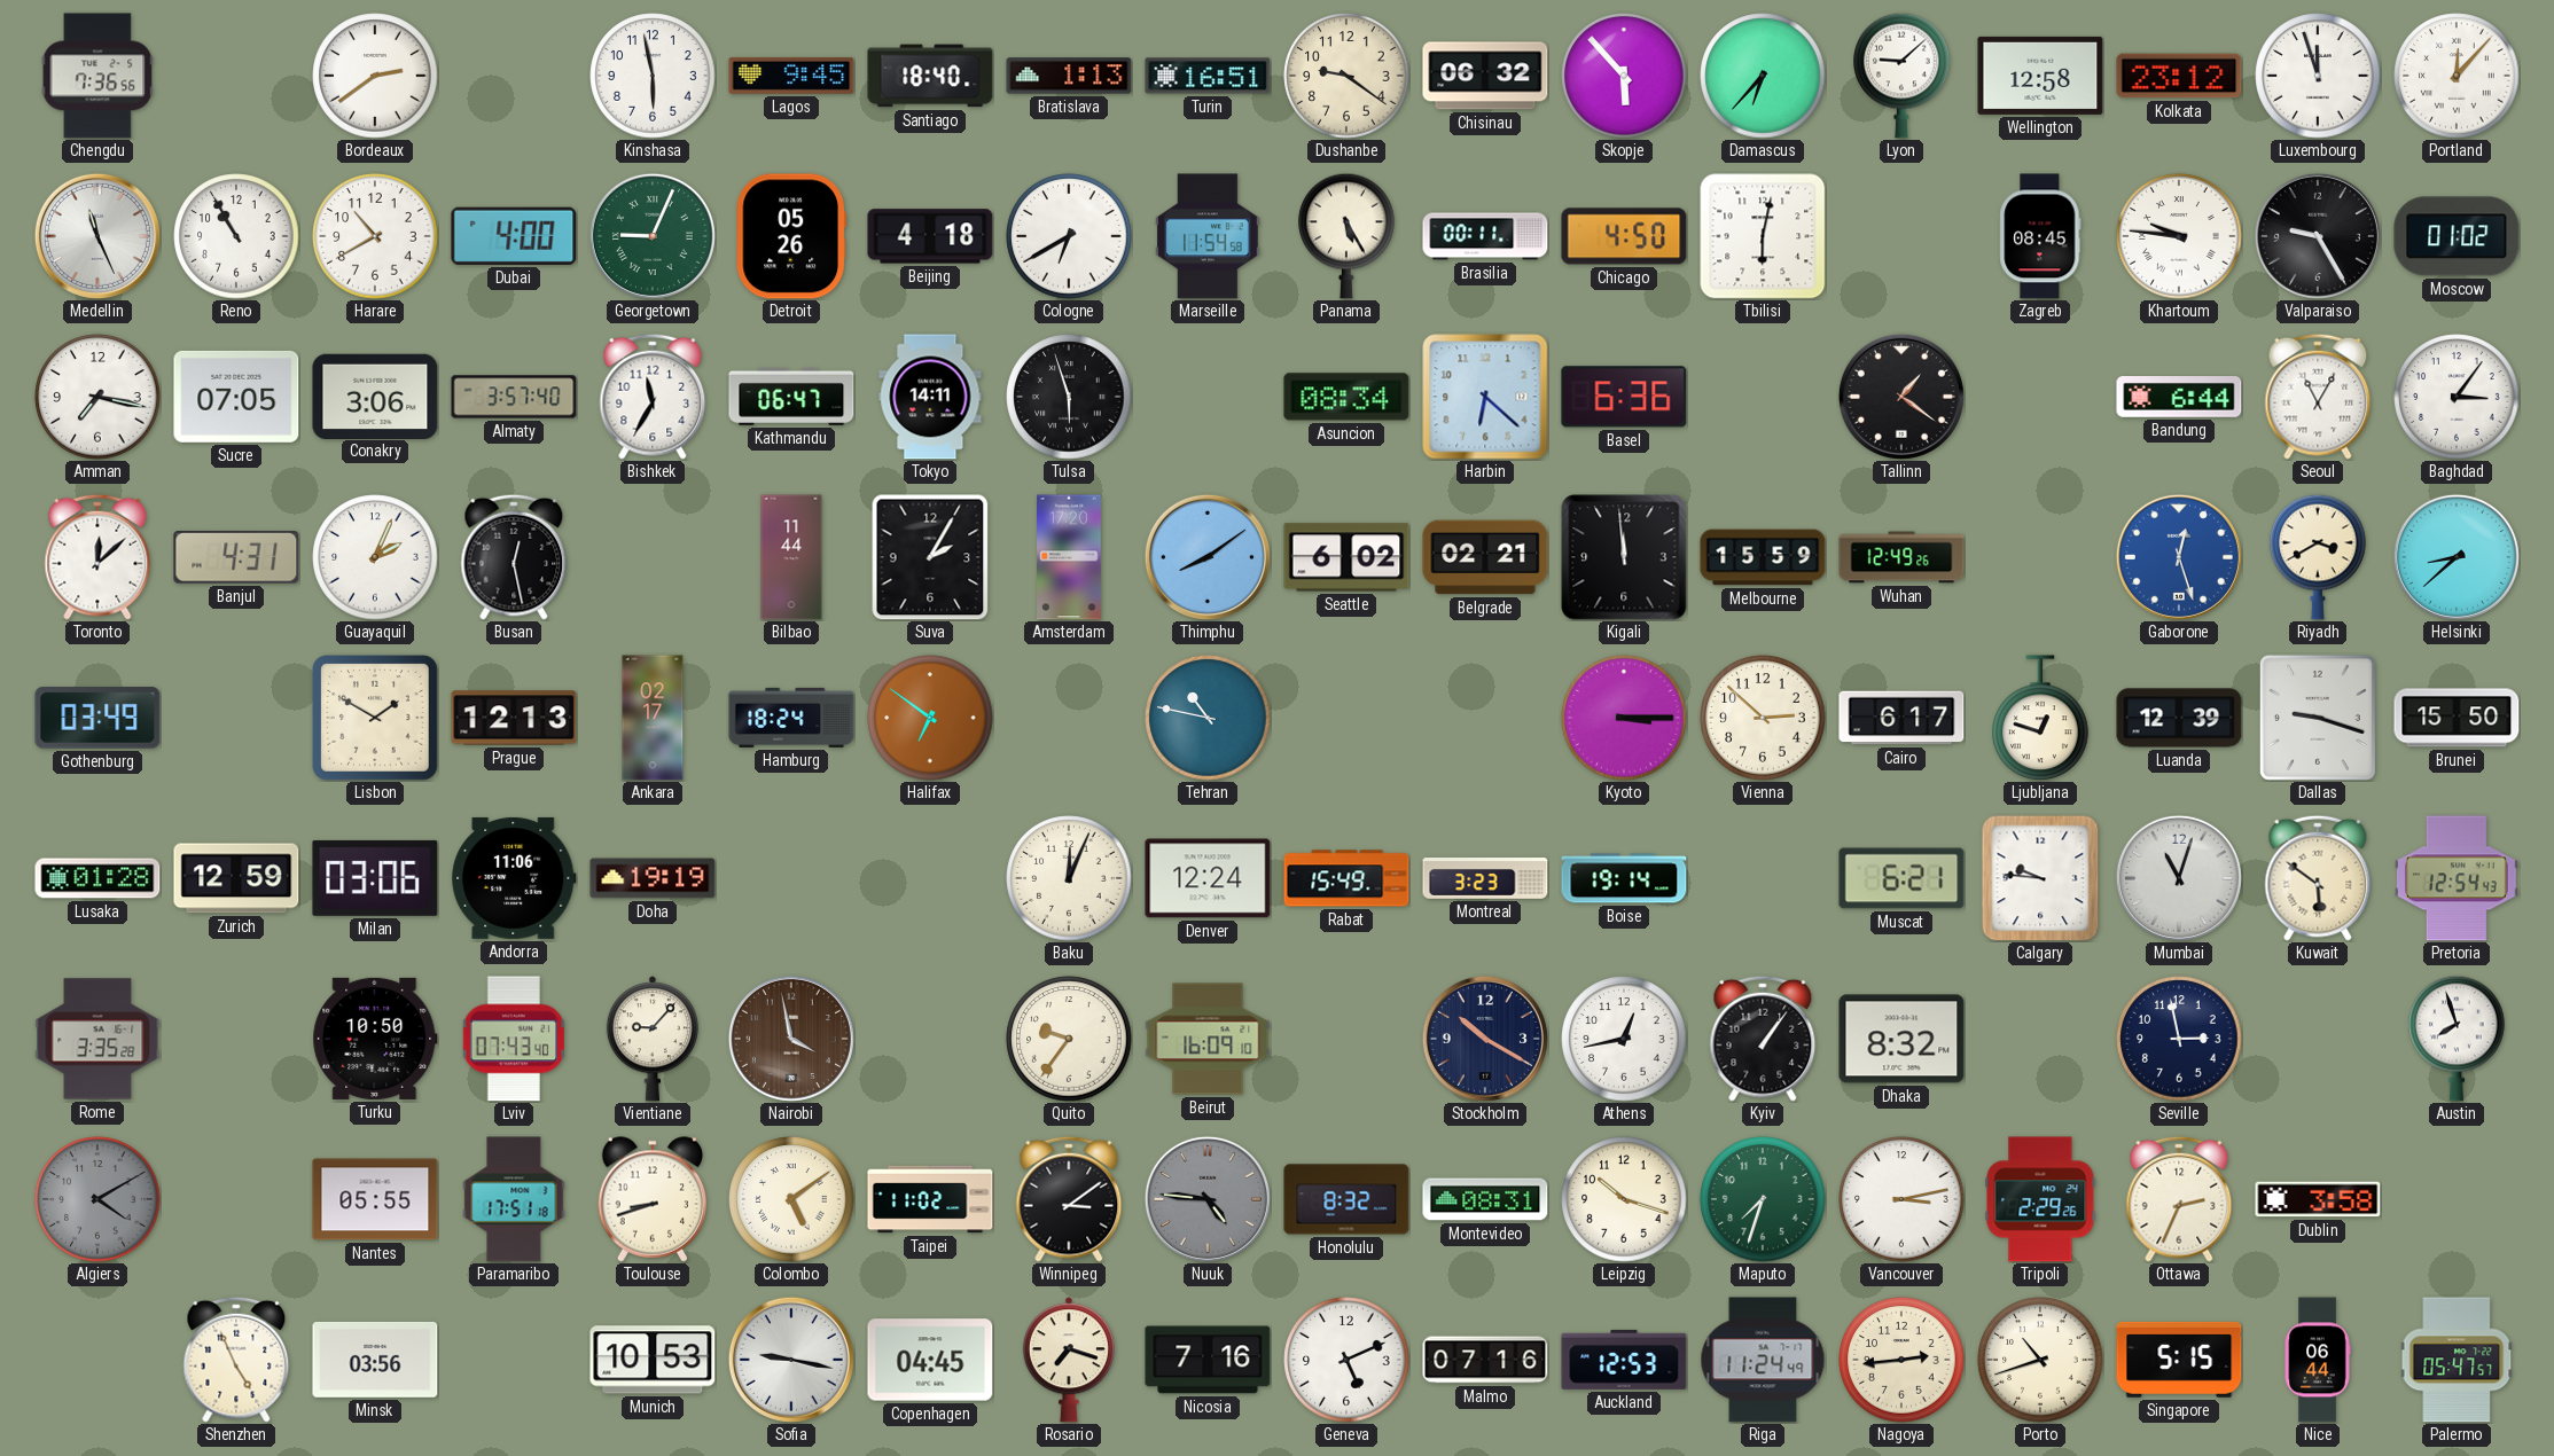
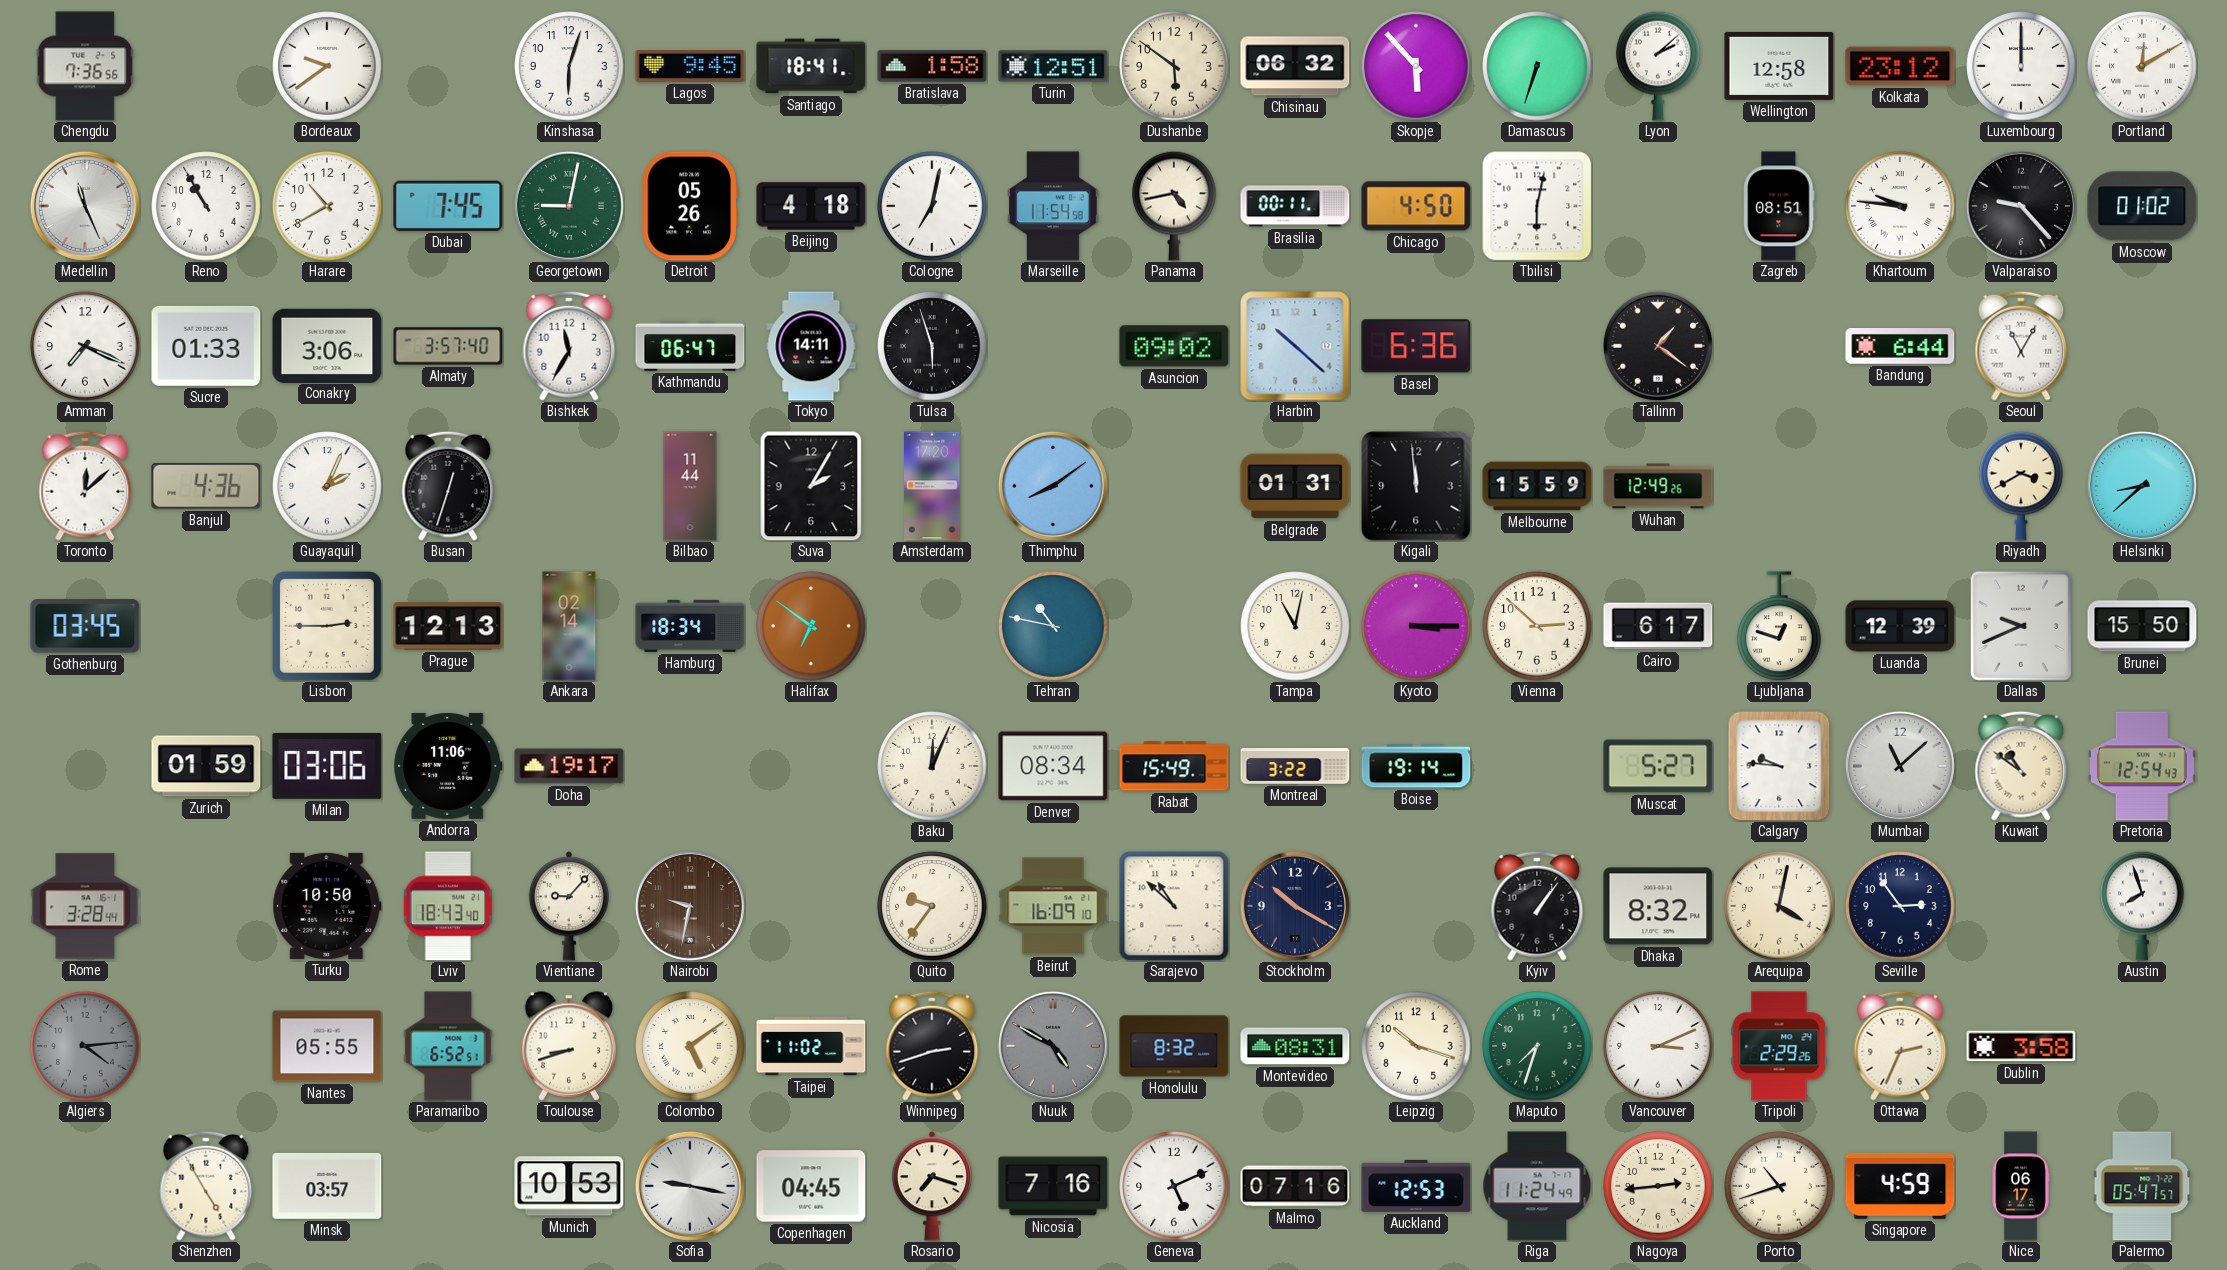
Bordeaux: 2:39 -> 9:39
Kinshasa: 5:58 -> 6:03
Santiago: 18:40 -> 18:41
Bratislava: 1:13 -> 1:58
Turin: 16:51 -> 12:51
Dushanbe: 9:21 -> 5:51
Damascus: 6:37 -> 6:33
Lyon: 9:08 -> 2:08
Luxembourg: 11:57 -> 12:00
Portland: 12:07 -> 12:10
Dubai: 4:00 -> 7:45
Georgetown: 9:04 -> 9:02
Cologne: 6:40 -> 7:02
Panama: 5:25 -> 4:43
Zagreb: 08:45 -> 08:51
Valparaiso: 9:25 -> 9:23
Amman: 7:17 -> 7:19
Sucre: 07:05 -> 01:33
Asuncion: 08:34 -> 09:02
Harbin: 6:22 -> 10:22
Baghdad: 3:06 -> none
Banjul: 4:31 -> 4:36
Busan: 12:28 -> 12:33
Seattle: 6:02 -> none
Belgrade: 02:21 -> 01:31
Gaborone: 12:27 -> none
Gothenburg: 03:49 -> 03:45
Lisbon: 1:50 -> 2:45
Ankara: 02:17 -> 02:14
Hamburg: 18:24 -> 18:34
Tampa: none -> 11:02
Dallas: 9:18 -> 9:41
Lusaka: 01:28 -> none
Zurich: 12:59 -> 01:59
Doha: 19:19 -> 19:17
Denver: 12:24 -> 08:34
Montreal: 3:23 -> 3:22
Muscat: 6:21 -> 5:27
Mumbai: 11:03 -> 11:08
Kuwait: 5:51 -> 10:51
Rome: 3:35 -> 3:28
Lviv: 07:43 -> 18:43
Nairobi: 3:58 -> 9:32
Sarajevo: none -> 10:52
Athens: 12:43 -> none
Arequipa: none -> 4:02
Seville: 2:58 -> 2:54
Algiers: 4:10 -> 4:14
Paramaribo: 17:51 -> 6:52
Winnipeg: 3:09 -> 2:42
Nuuk: 4:46 -> 4:50
Vancouver: 3:13 -> 3:11
Shenzhen: 4:56 -> 4:55
Minsk: 03:56 -> 03:57
Singapore: 5:15 -> 4:59
Nice: 06:44 -> 06:17
